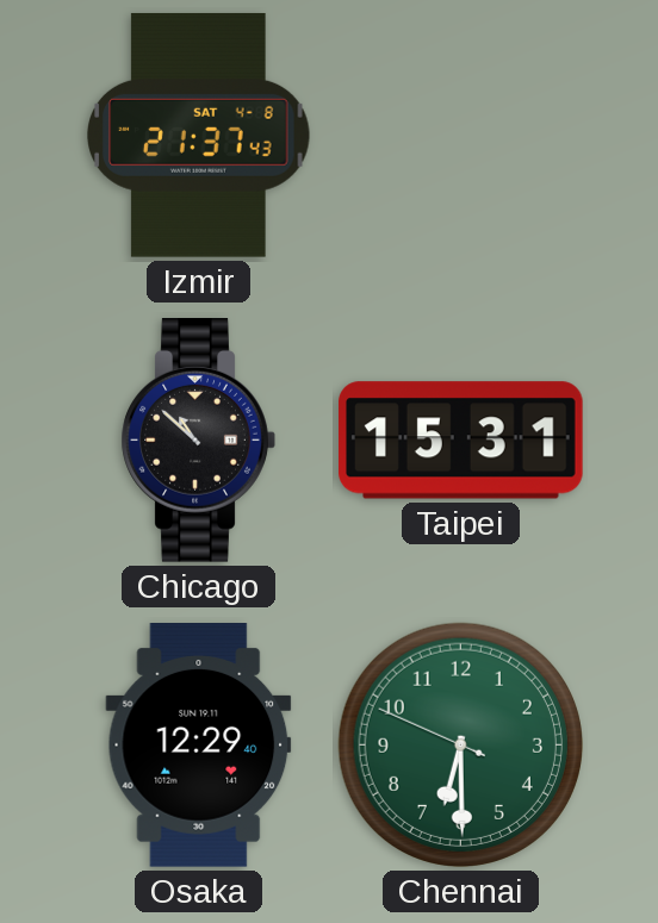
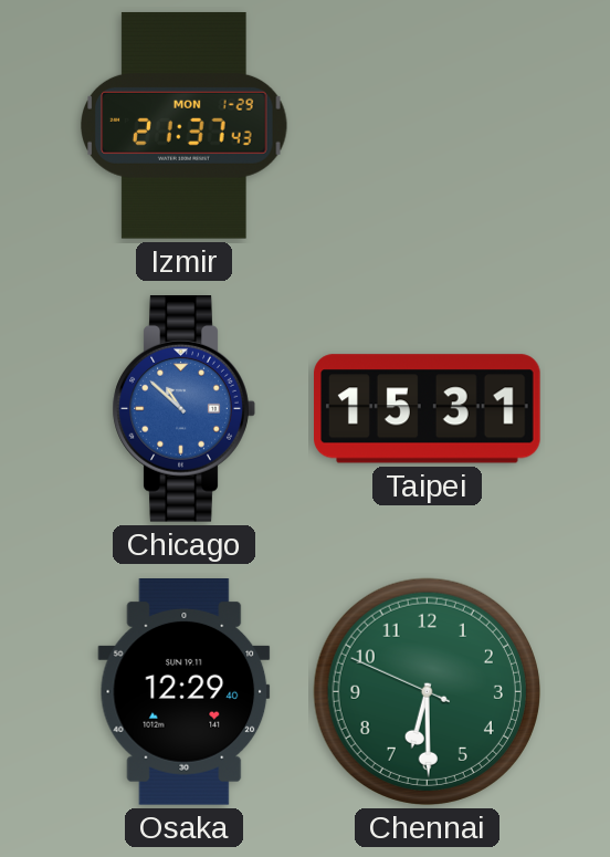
Izmir date: SAT 4-8 -> MON 1-29
Chicago dial: black -> blue
